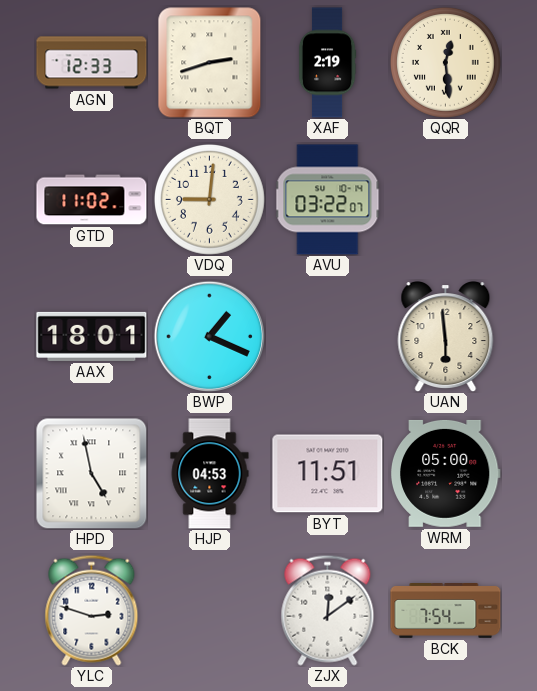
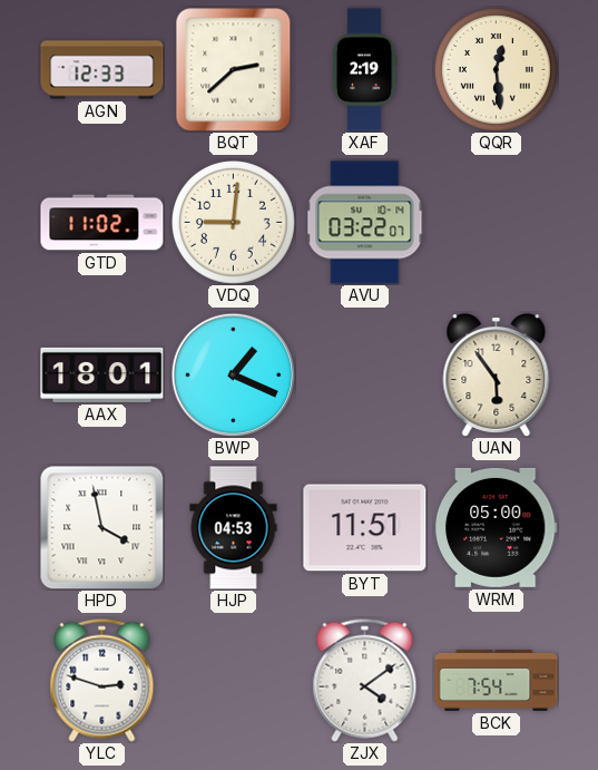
BQT: 2:42 -> 2:38
UAN: 5:59 -> 5:54
HPD: 4:58 -> 3:58
ZJX: 12:09 -> 4:09
